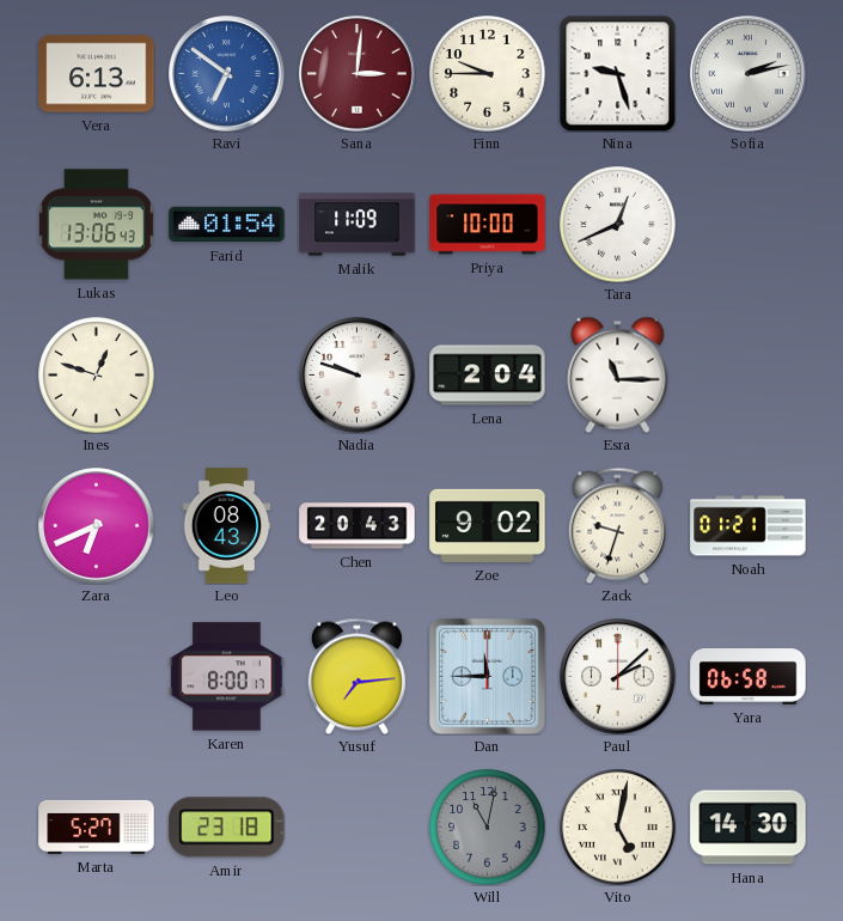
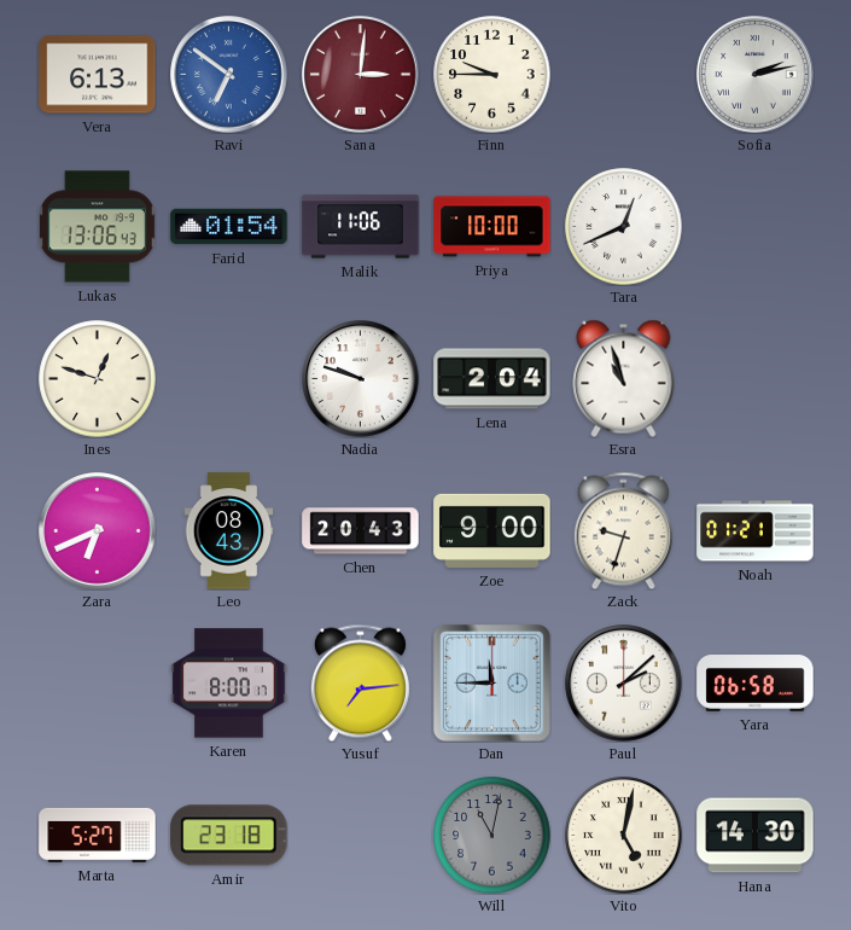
Nina: 9:27 -> none
Malik: 11:09 -> 11:06
Esra: 11:15 -> 10:57
Zoe: 9:02 -> 9:00
